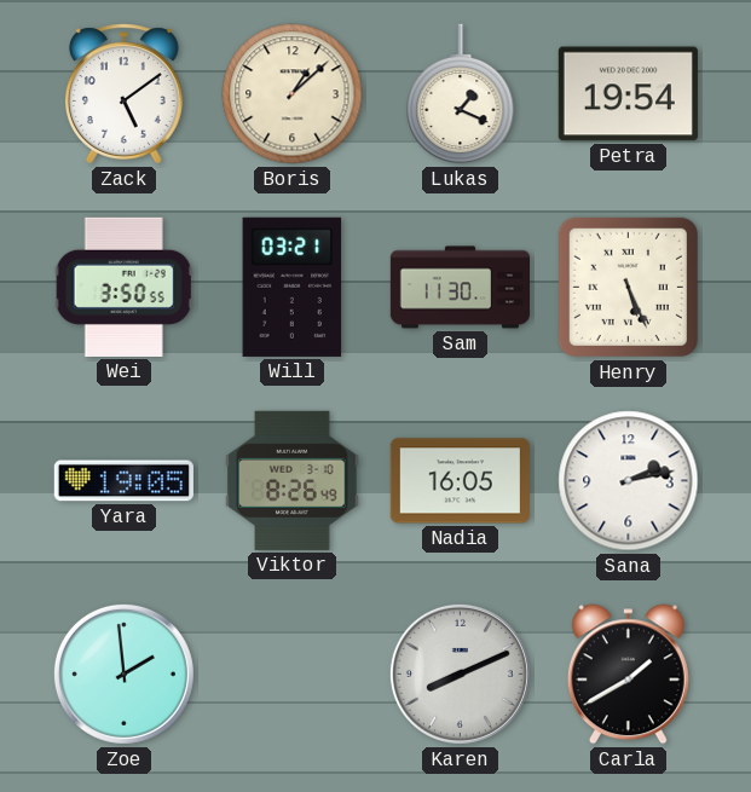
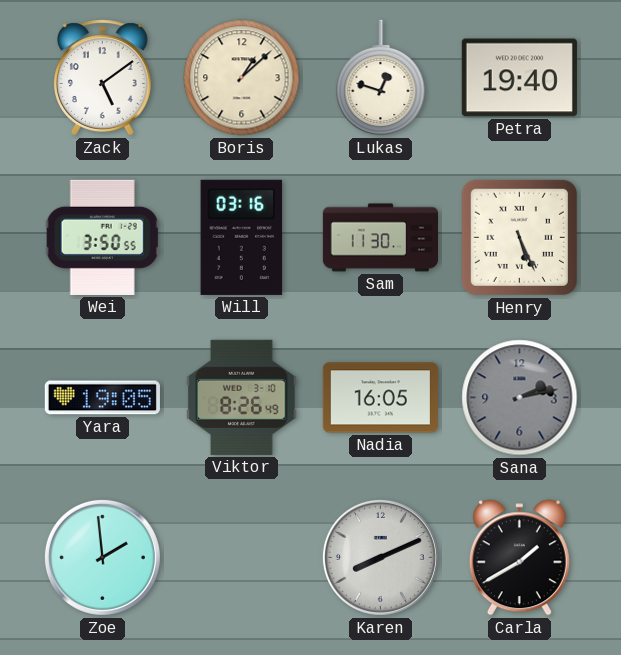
Lukas: 1:19 -> 12:48
Petra: 19:54 -> 19:40
Will: 03:21 -> 03:16
Sana dial: white -> grey
